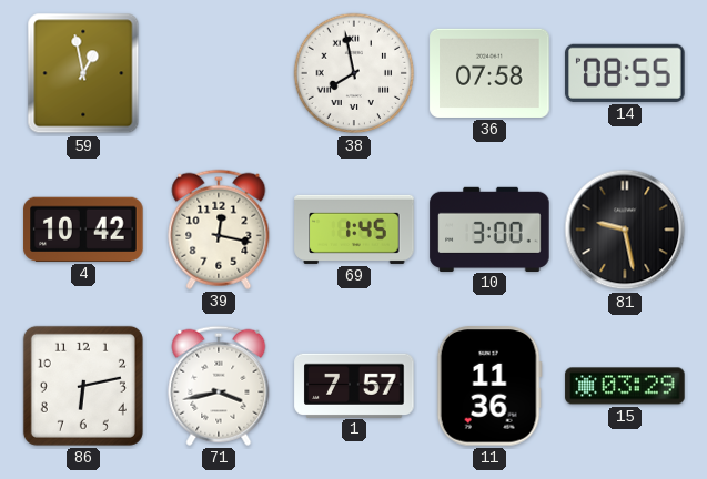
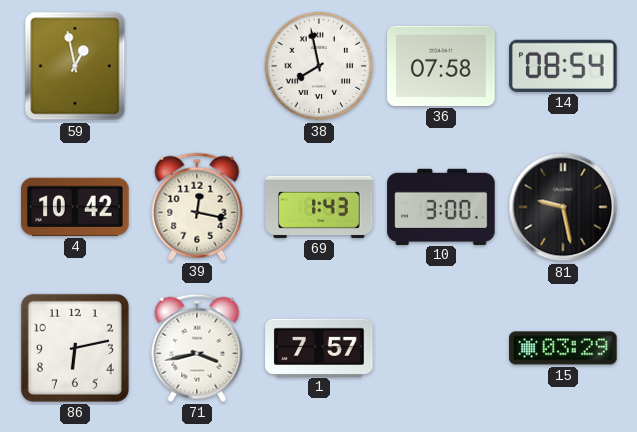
14: 08:55 -> 08:54
69: 1:45 -> 1:43
11: 11:36 -> none
